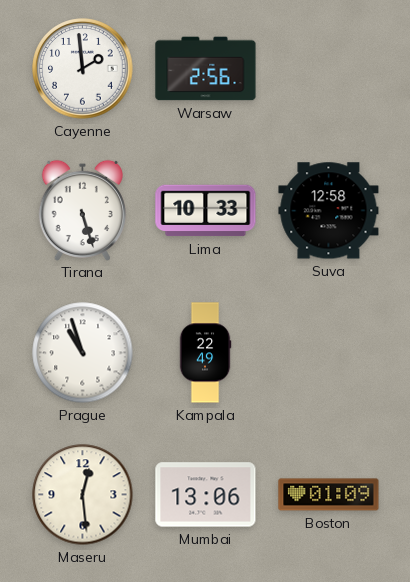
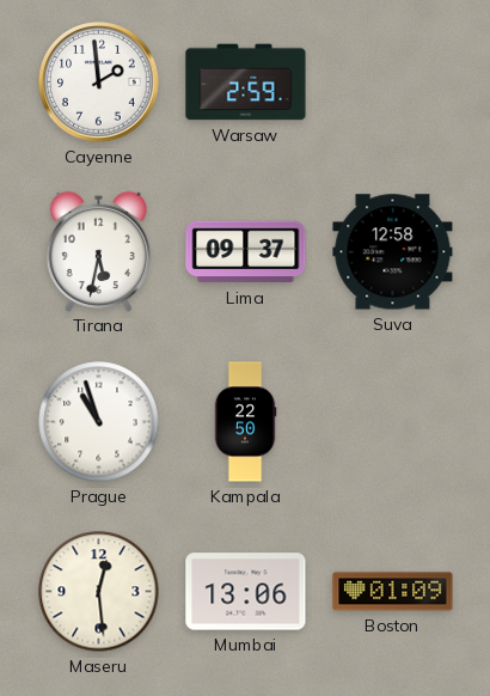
Warsaw: 2:56 -> 2:59
Tirana: 5:27 -> 5:32
Lima: 10:33 -> 09:37
Kampala: 22:49 -> 22:50
